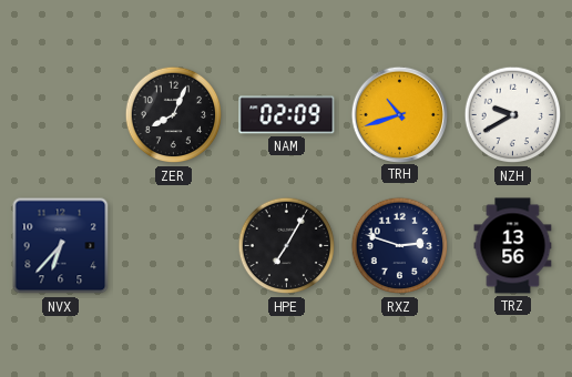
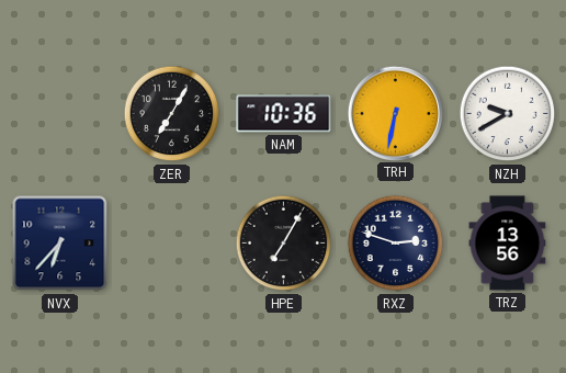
ZER: 8:04 -> 7:05
NAM: 02:09 -> 10:36
TRH: 10:42 -> 6:32
